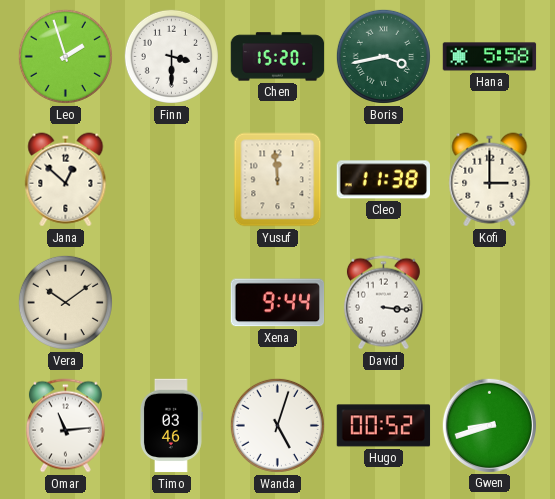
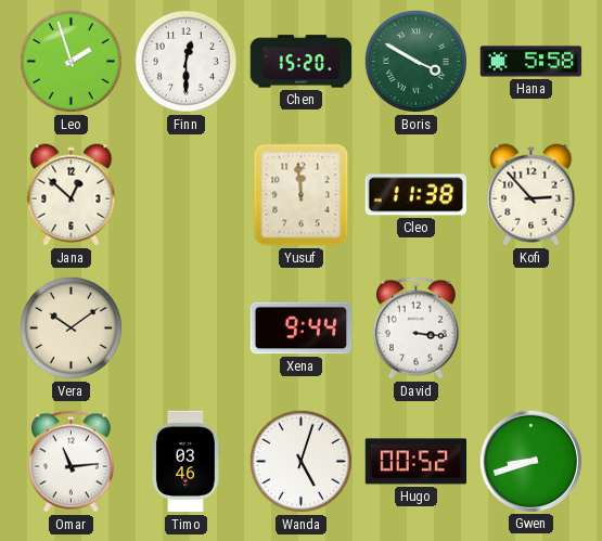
Finn: 3:30 -> 12:30
Boris: 3:43 -> 3:50
Kofi: 3:00 -> 2:53
